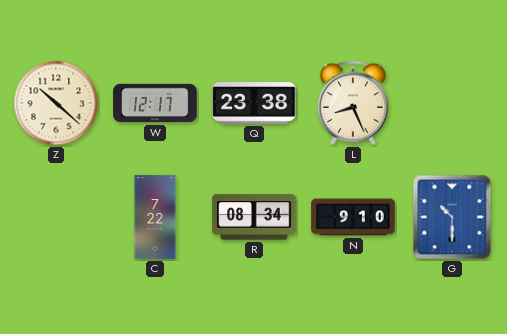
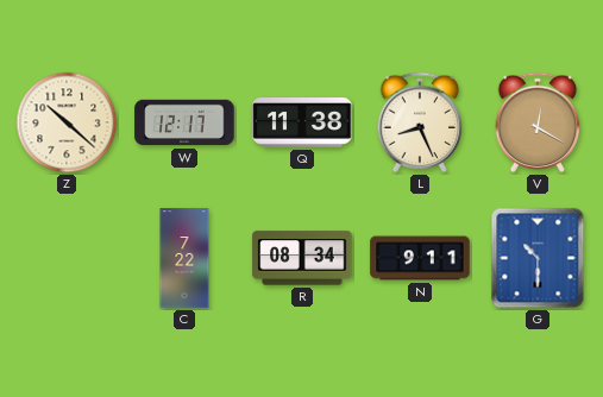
Q: 23:38 -> 11:38
V: none -> 12:20
N: 9:10 -> 9:11
